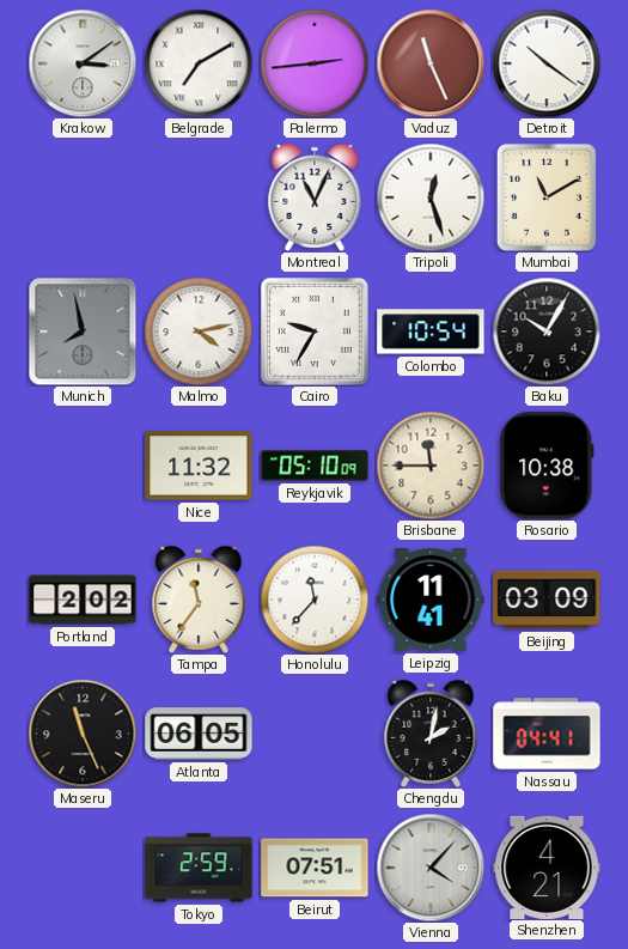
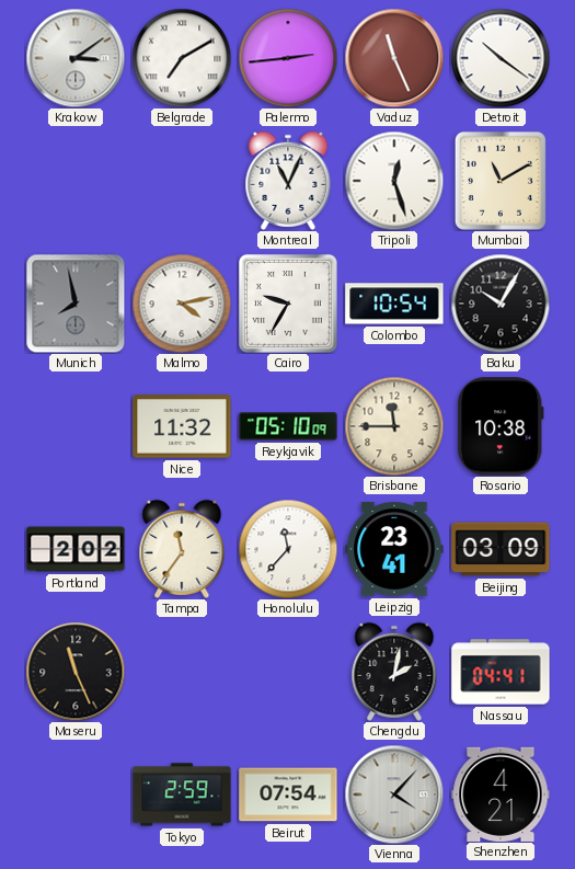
Leipzig: 11:41 -> 23:41
Atlanta: 06:05 -> none
Beirut: 07:51 -> 07:54
